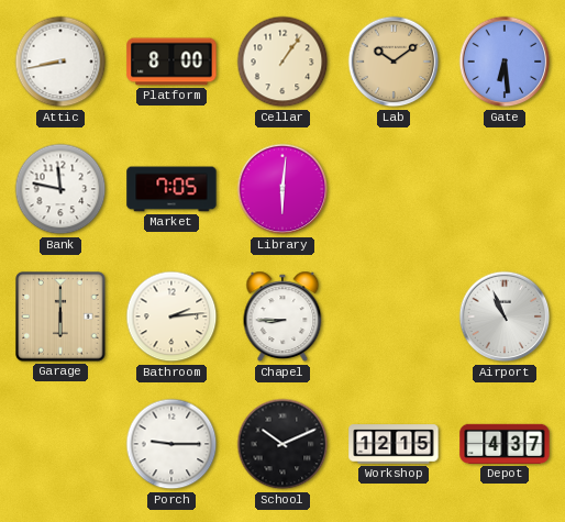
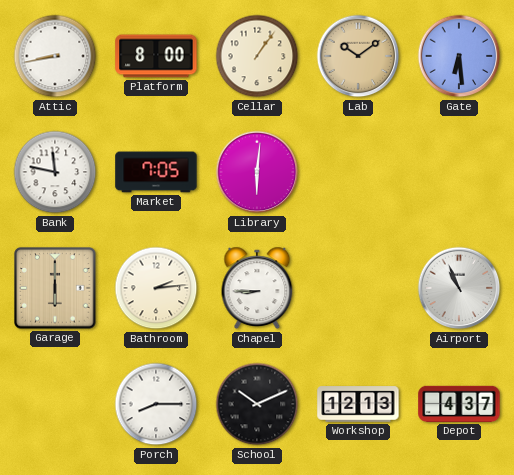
Porch: 9:15 -> 8:15
Workshop: 12:15 -> 12:13
